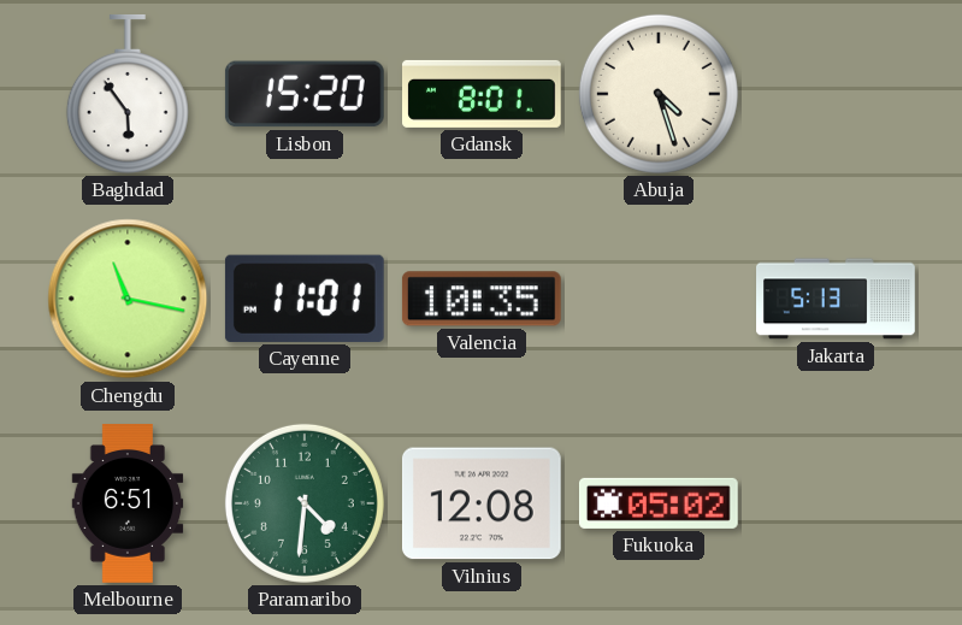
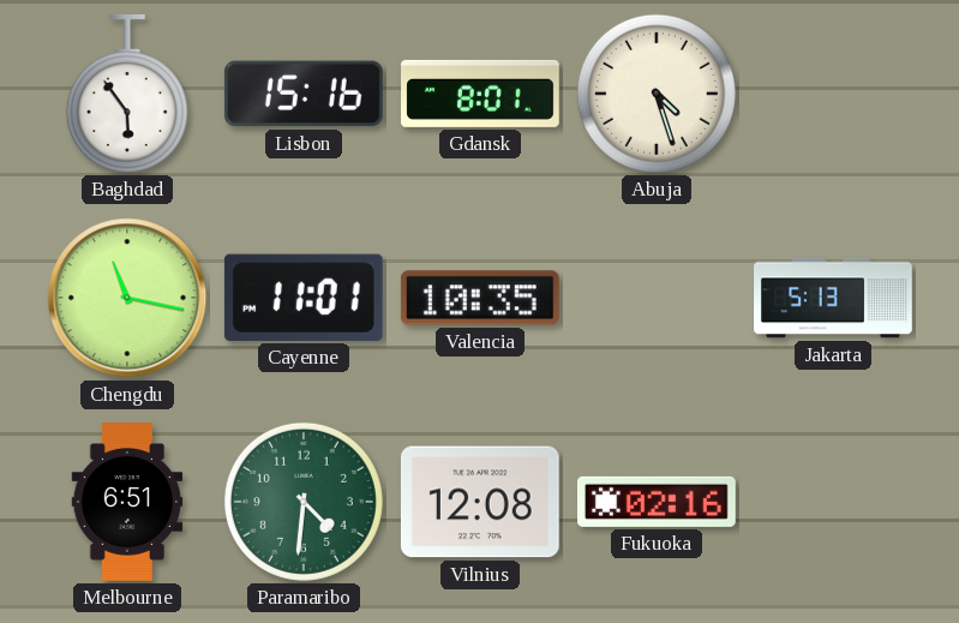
Lisbon: 15:20 -> 15:16
Fukuoka: 05:02 -> 02:16
